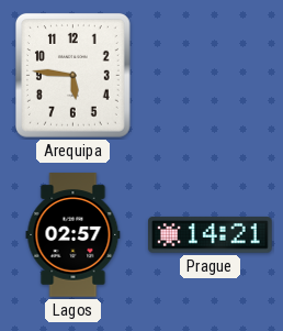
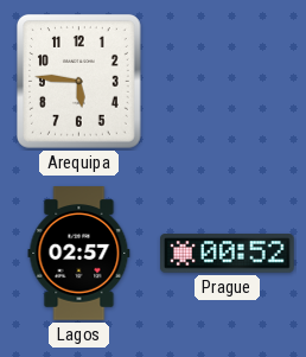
Prague: 14:21 -> 00:52
